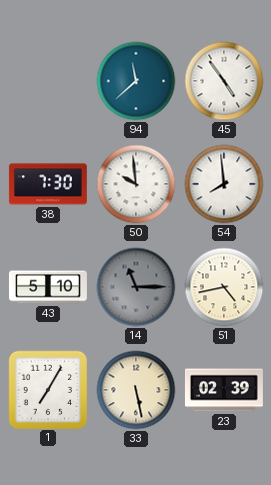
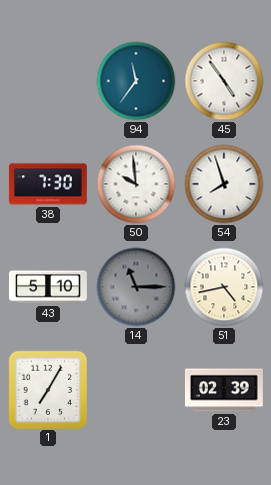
94: 11:38 -> 11:36
54: 7:59 -> 7:57
33: 5:28 -> none
